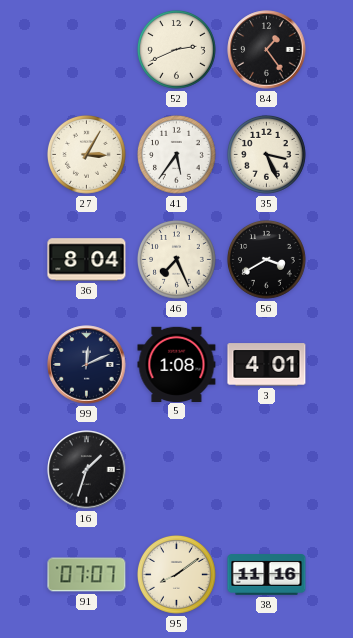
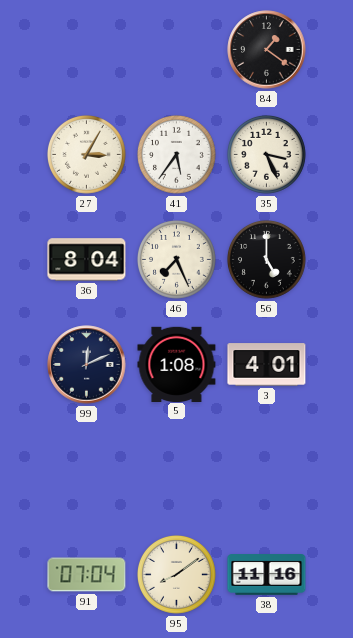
52: 2:41 -> none
84: 1:24 -> 1:21
56: 3:40 -> 5:00
16: 1:33 -> none
91: 07:07 -> 07:04
